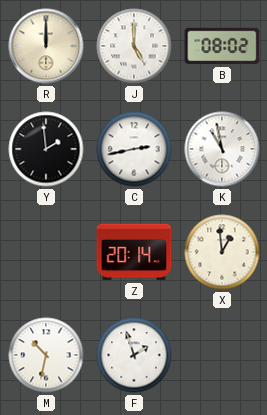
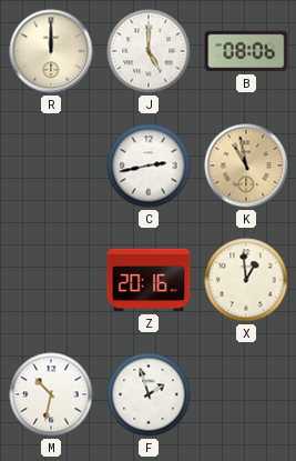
B: 08:02 -> 08:06
Y: 1:59 -> none
K dial: white -> champagne
Z: 20:14 -> 20:16
